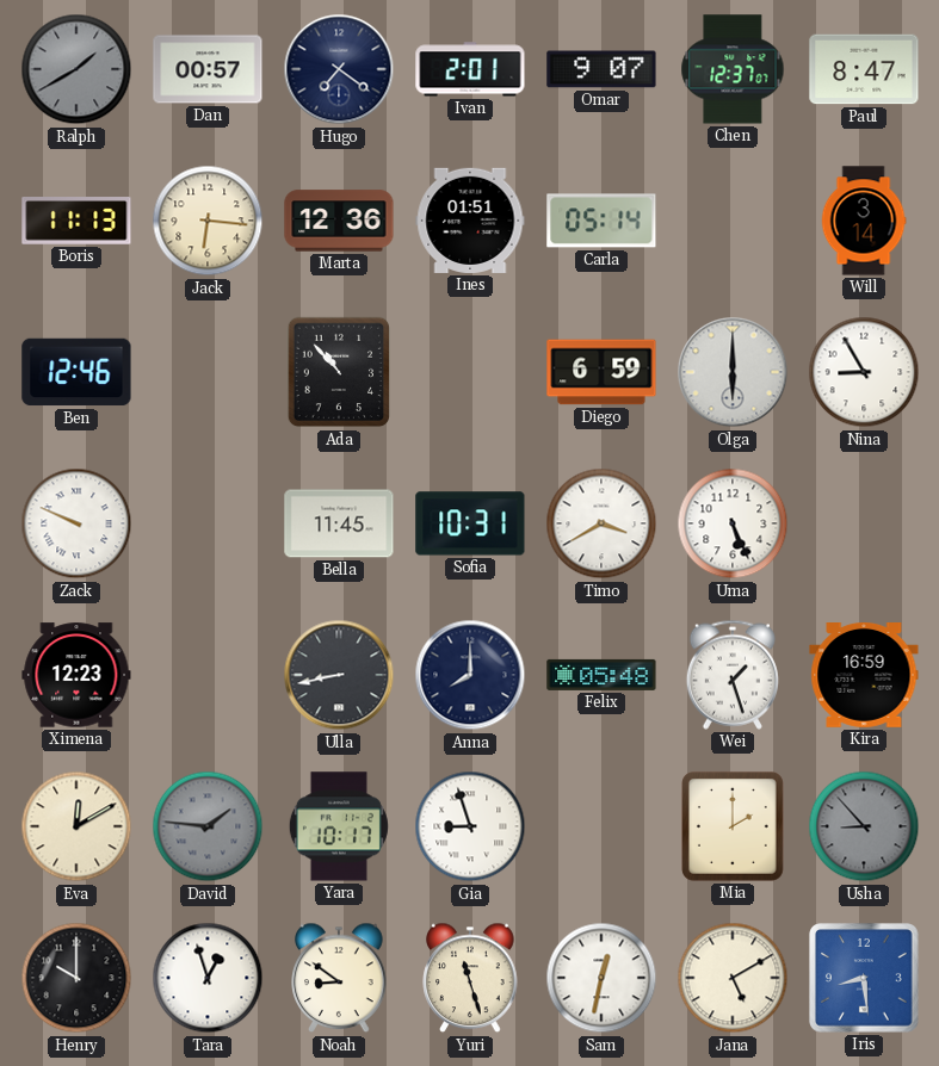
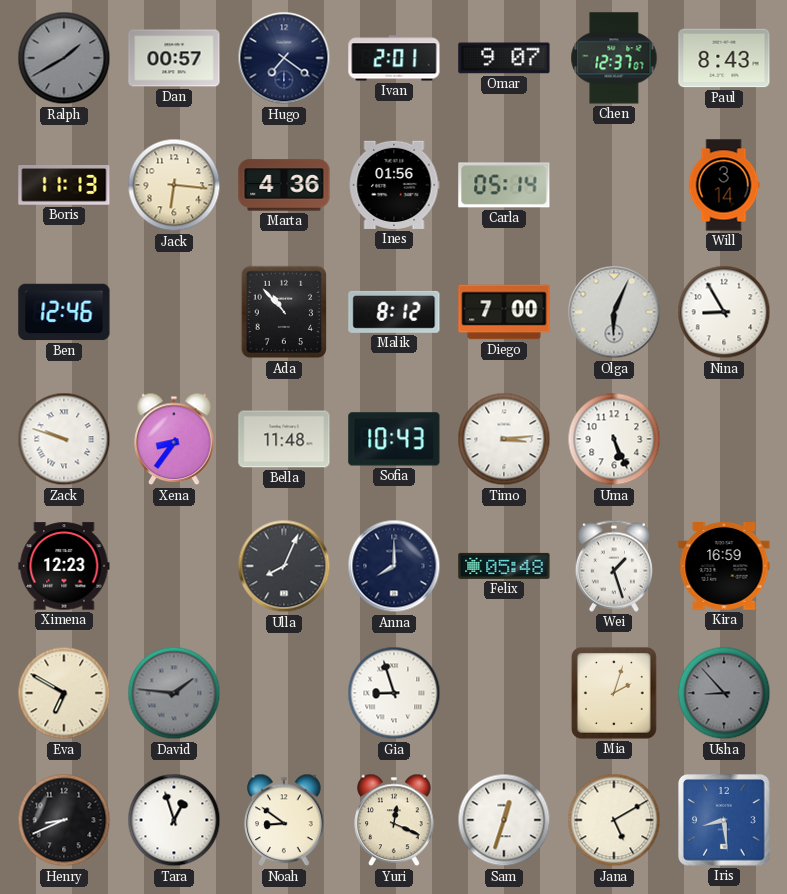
Paul: 8:47 -> 8:43
Marta: 12:36 -> 4:36
Ines: 01:51 -> 01:56
Malik: none -> 8:12
Diego: 6:59 -> 7:00
Olga: 6:00 -> 6:04
Zack: 9:49 -> 9:48
Xena: none -> 8:36
Bella: 11:45 -> 11:48
Sofia: 10:31 -> 10:43
Timo: 3:40 -> 3:14
Ulla: 8:43 -> 8:04
Eva: 12:10 -> 6:50
Yara: 10:17 -> none
Mia: 2:00 -> 2:03
Henry: 10:00 -> 8:41
Yuri: 11:27 -> 12:19
Sam: 12:32 -> 12:33
